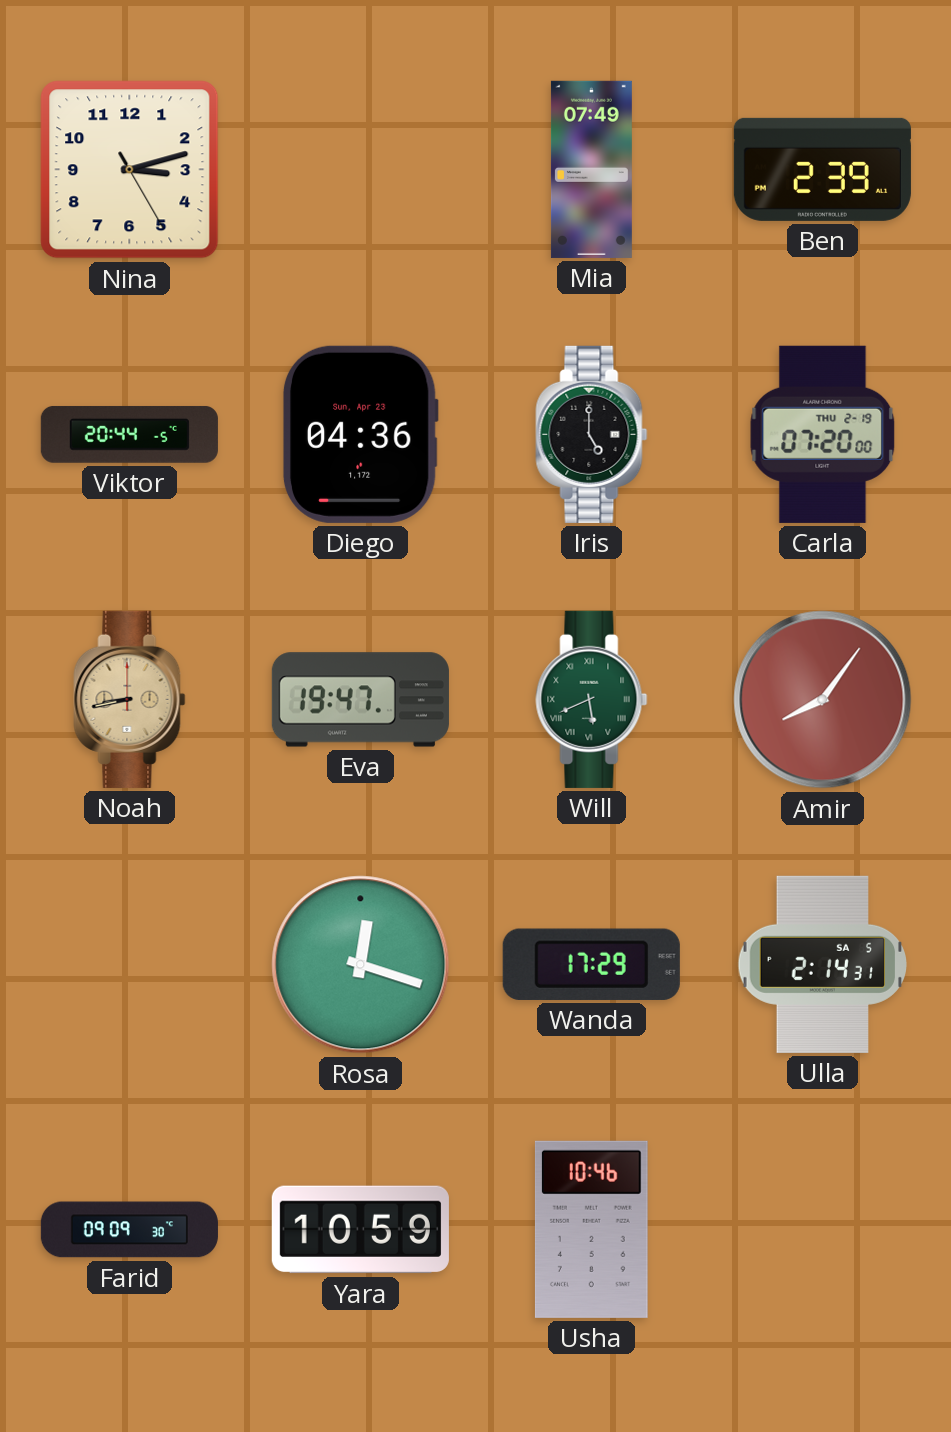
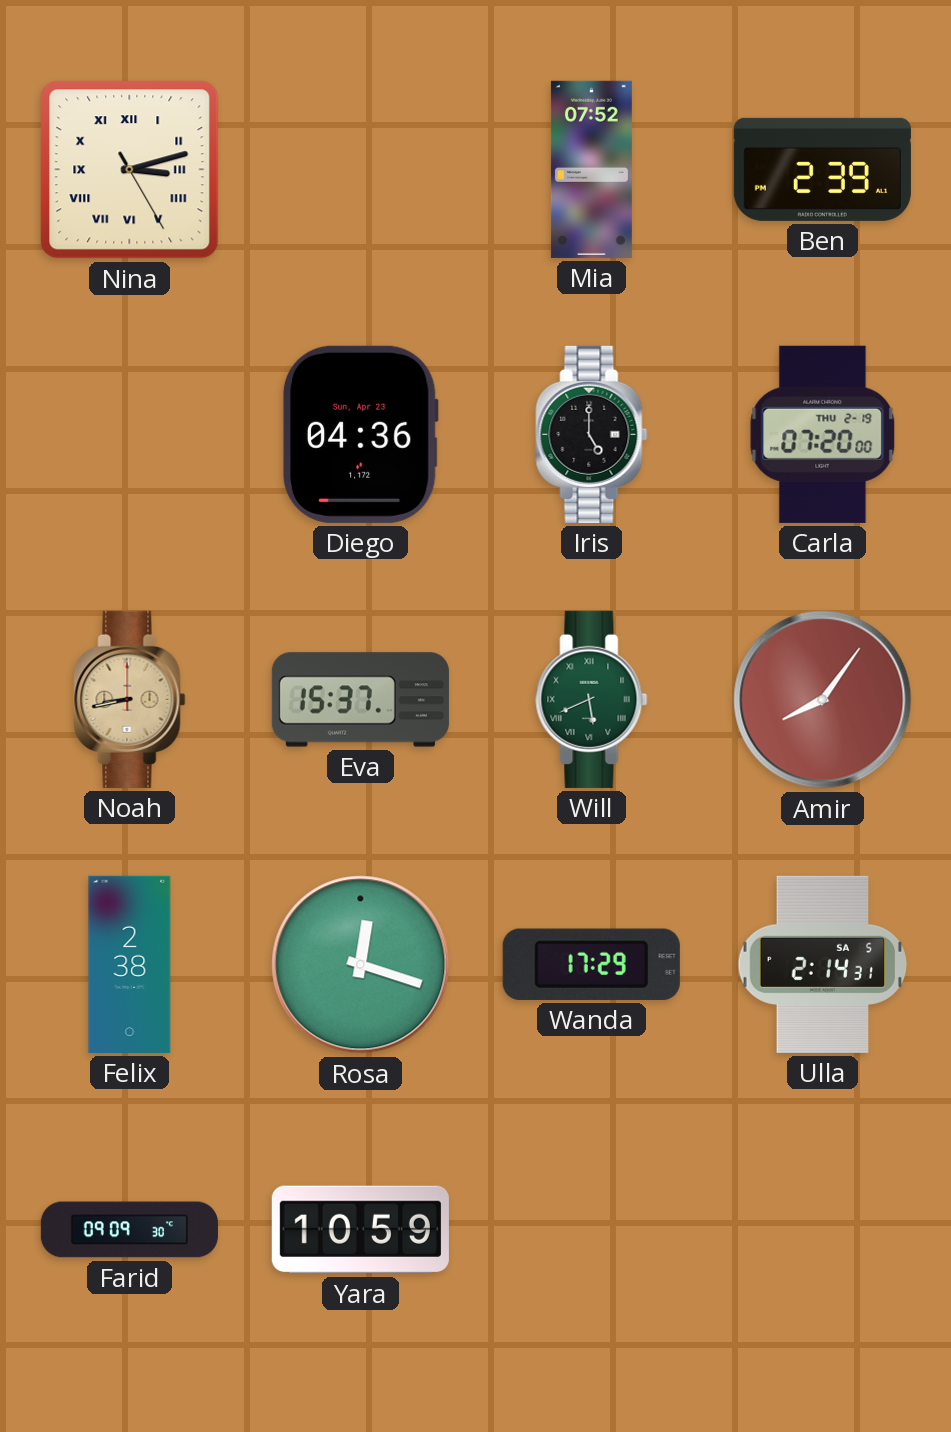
Nina numerals: Arabic -> Roman
Mia: 07:49 -> 07:52
Viktor: 20:44 -> none
Eva: 19:47 -> 15:37
Felix: none -> 2:38
Usha: 10:46 -> none
